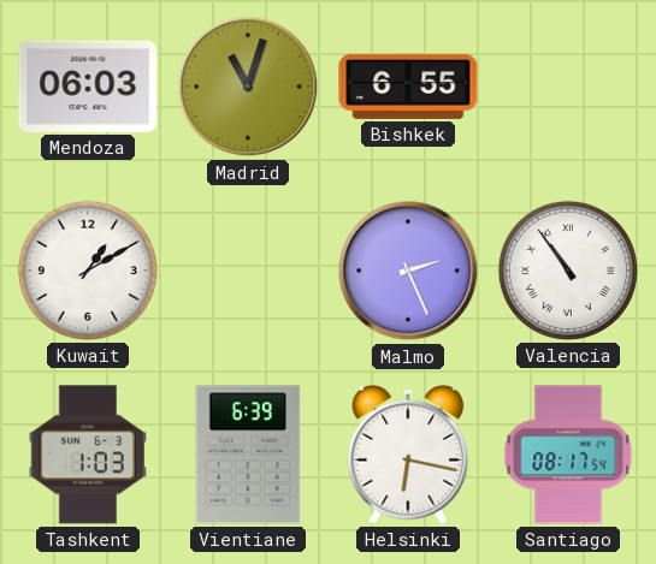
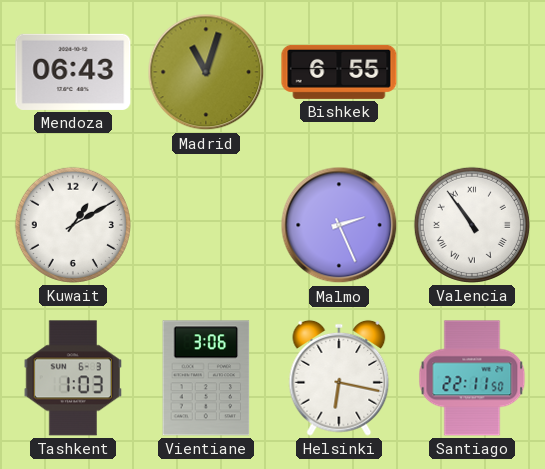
Mendoza: 06:03 -> 06:43
Vientiane: 6:39 -> 3:06
Santiago: 08:17 -> 22:11
